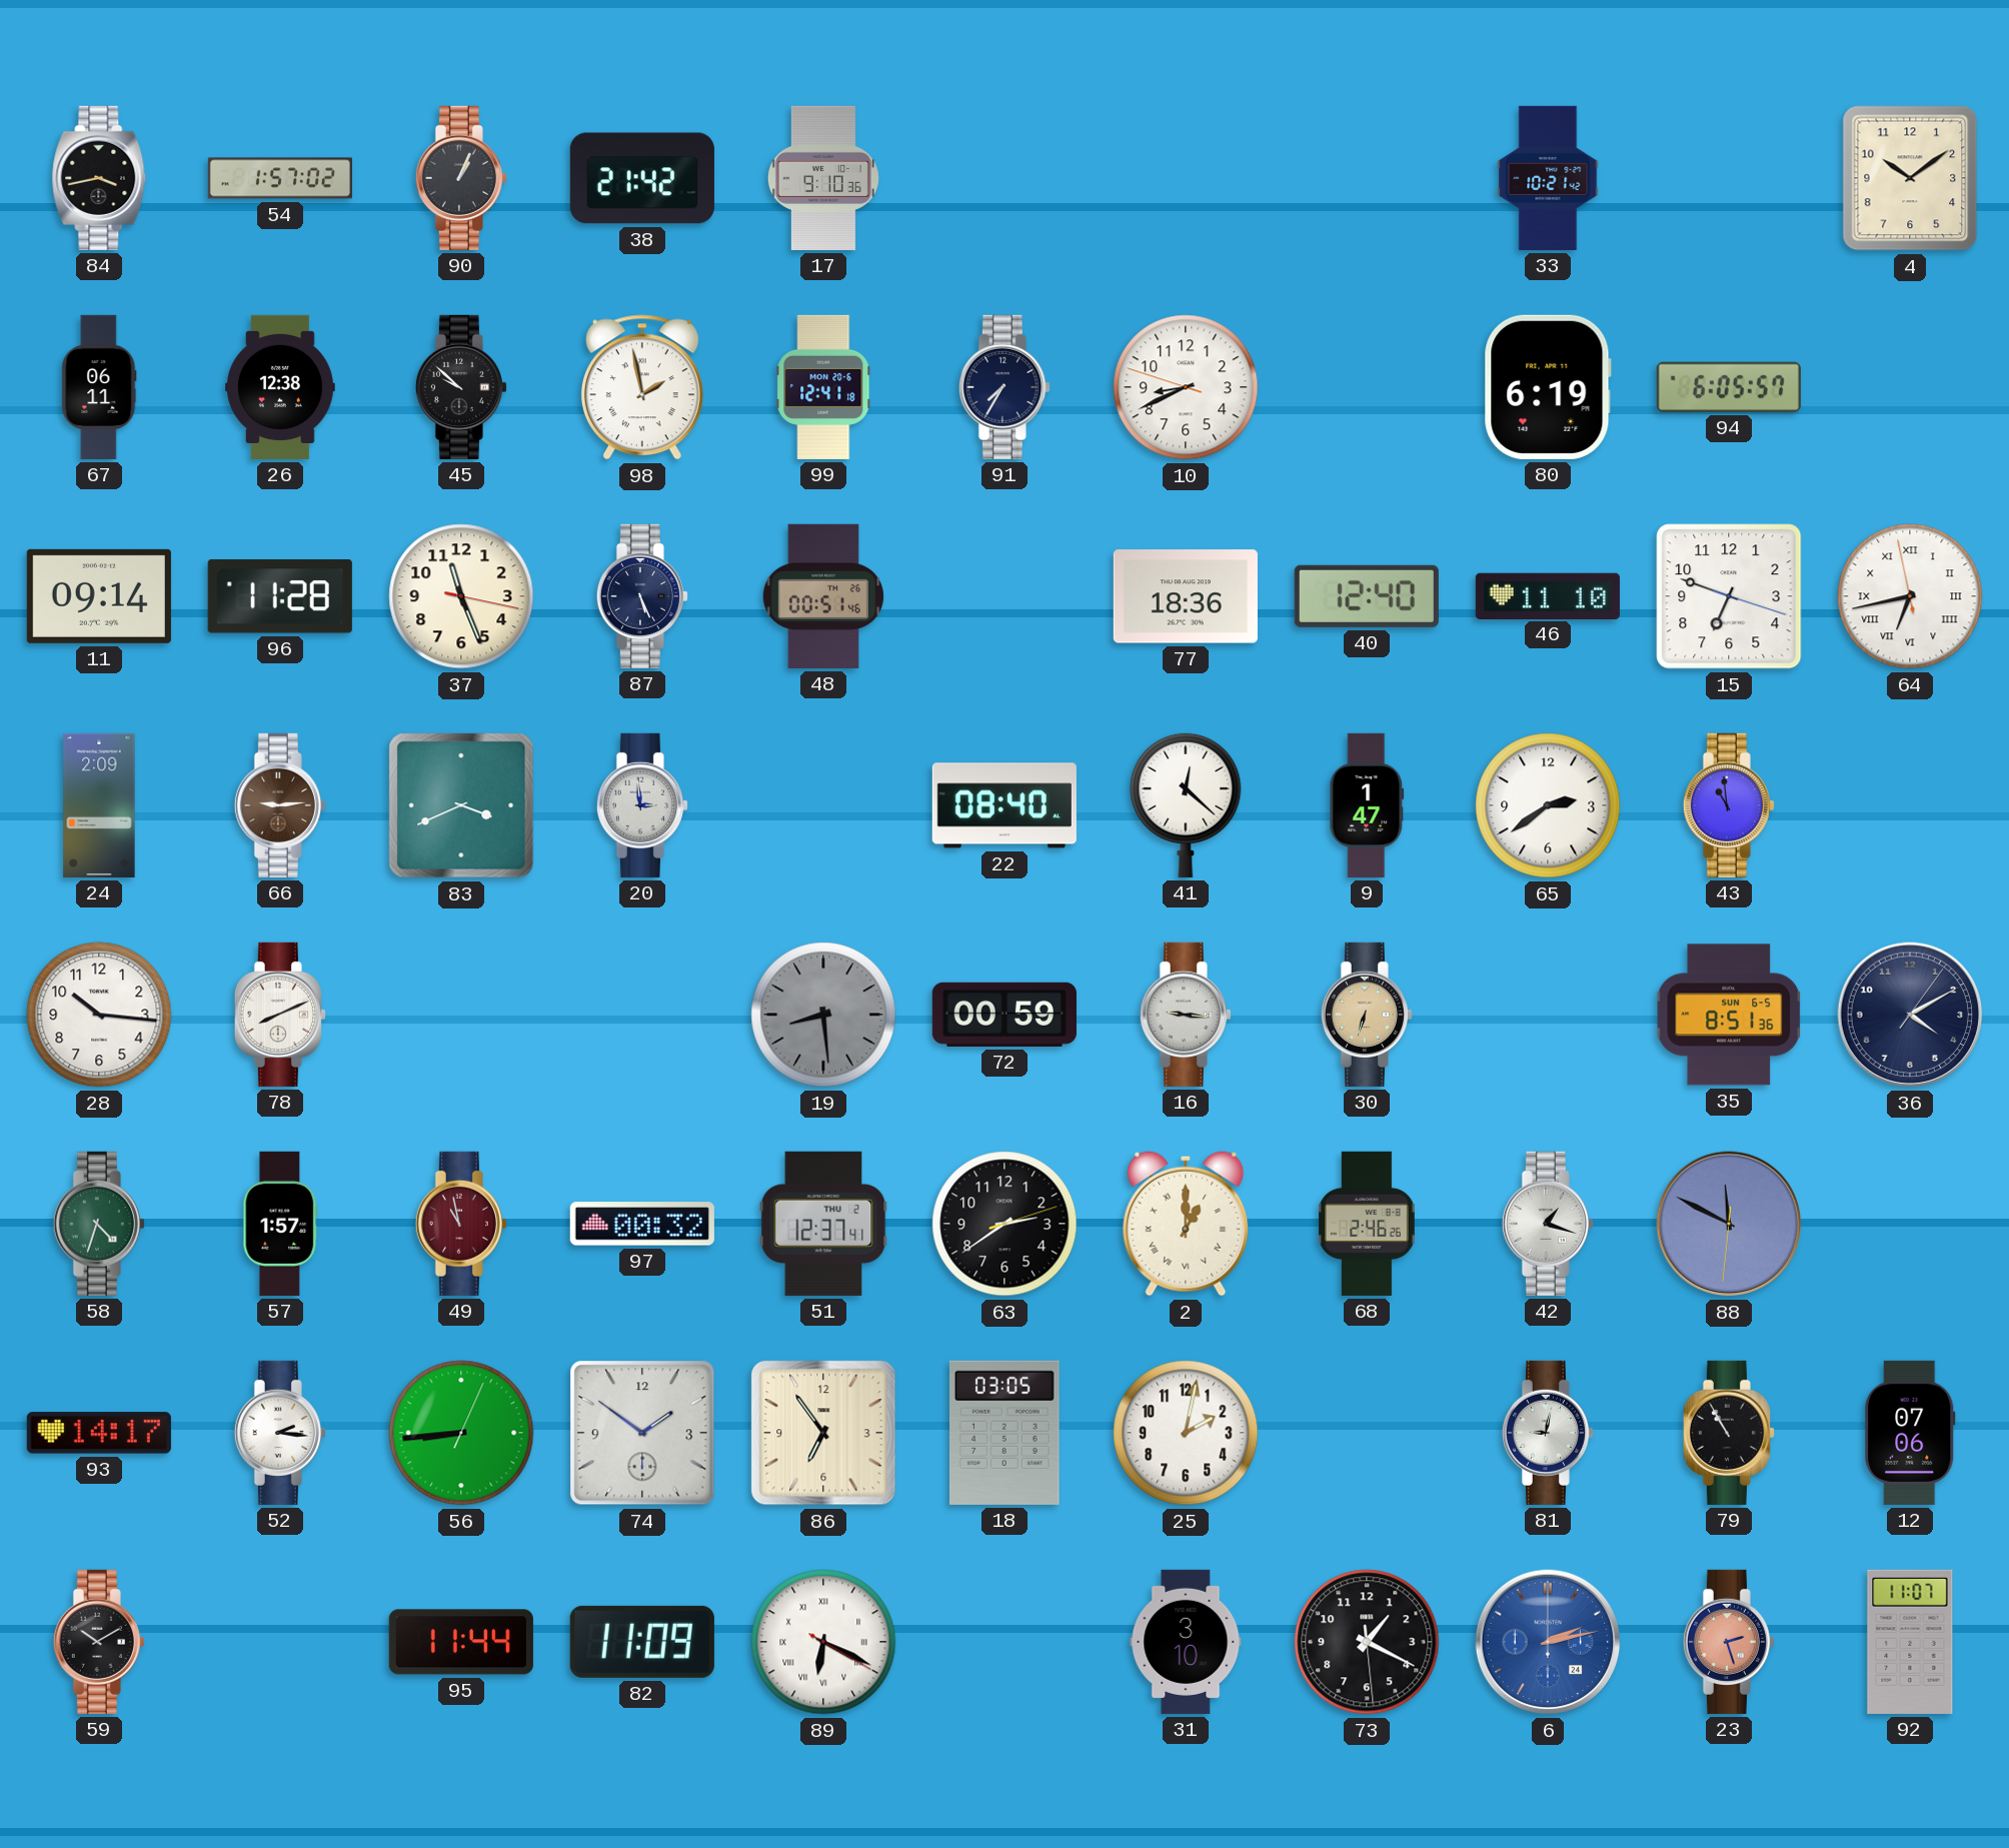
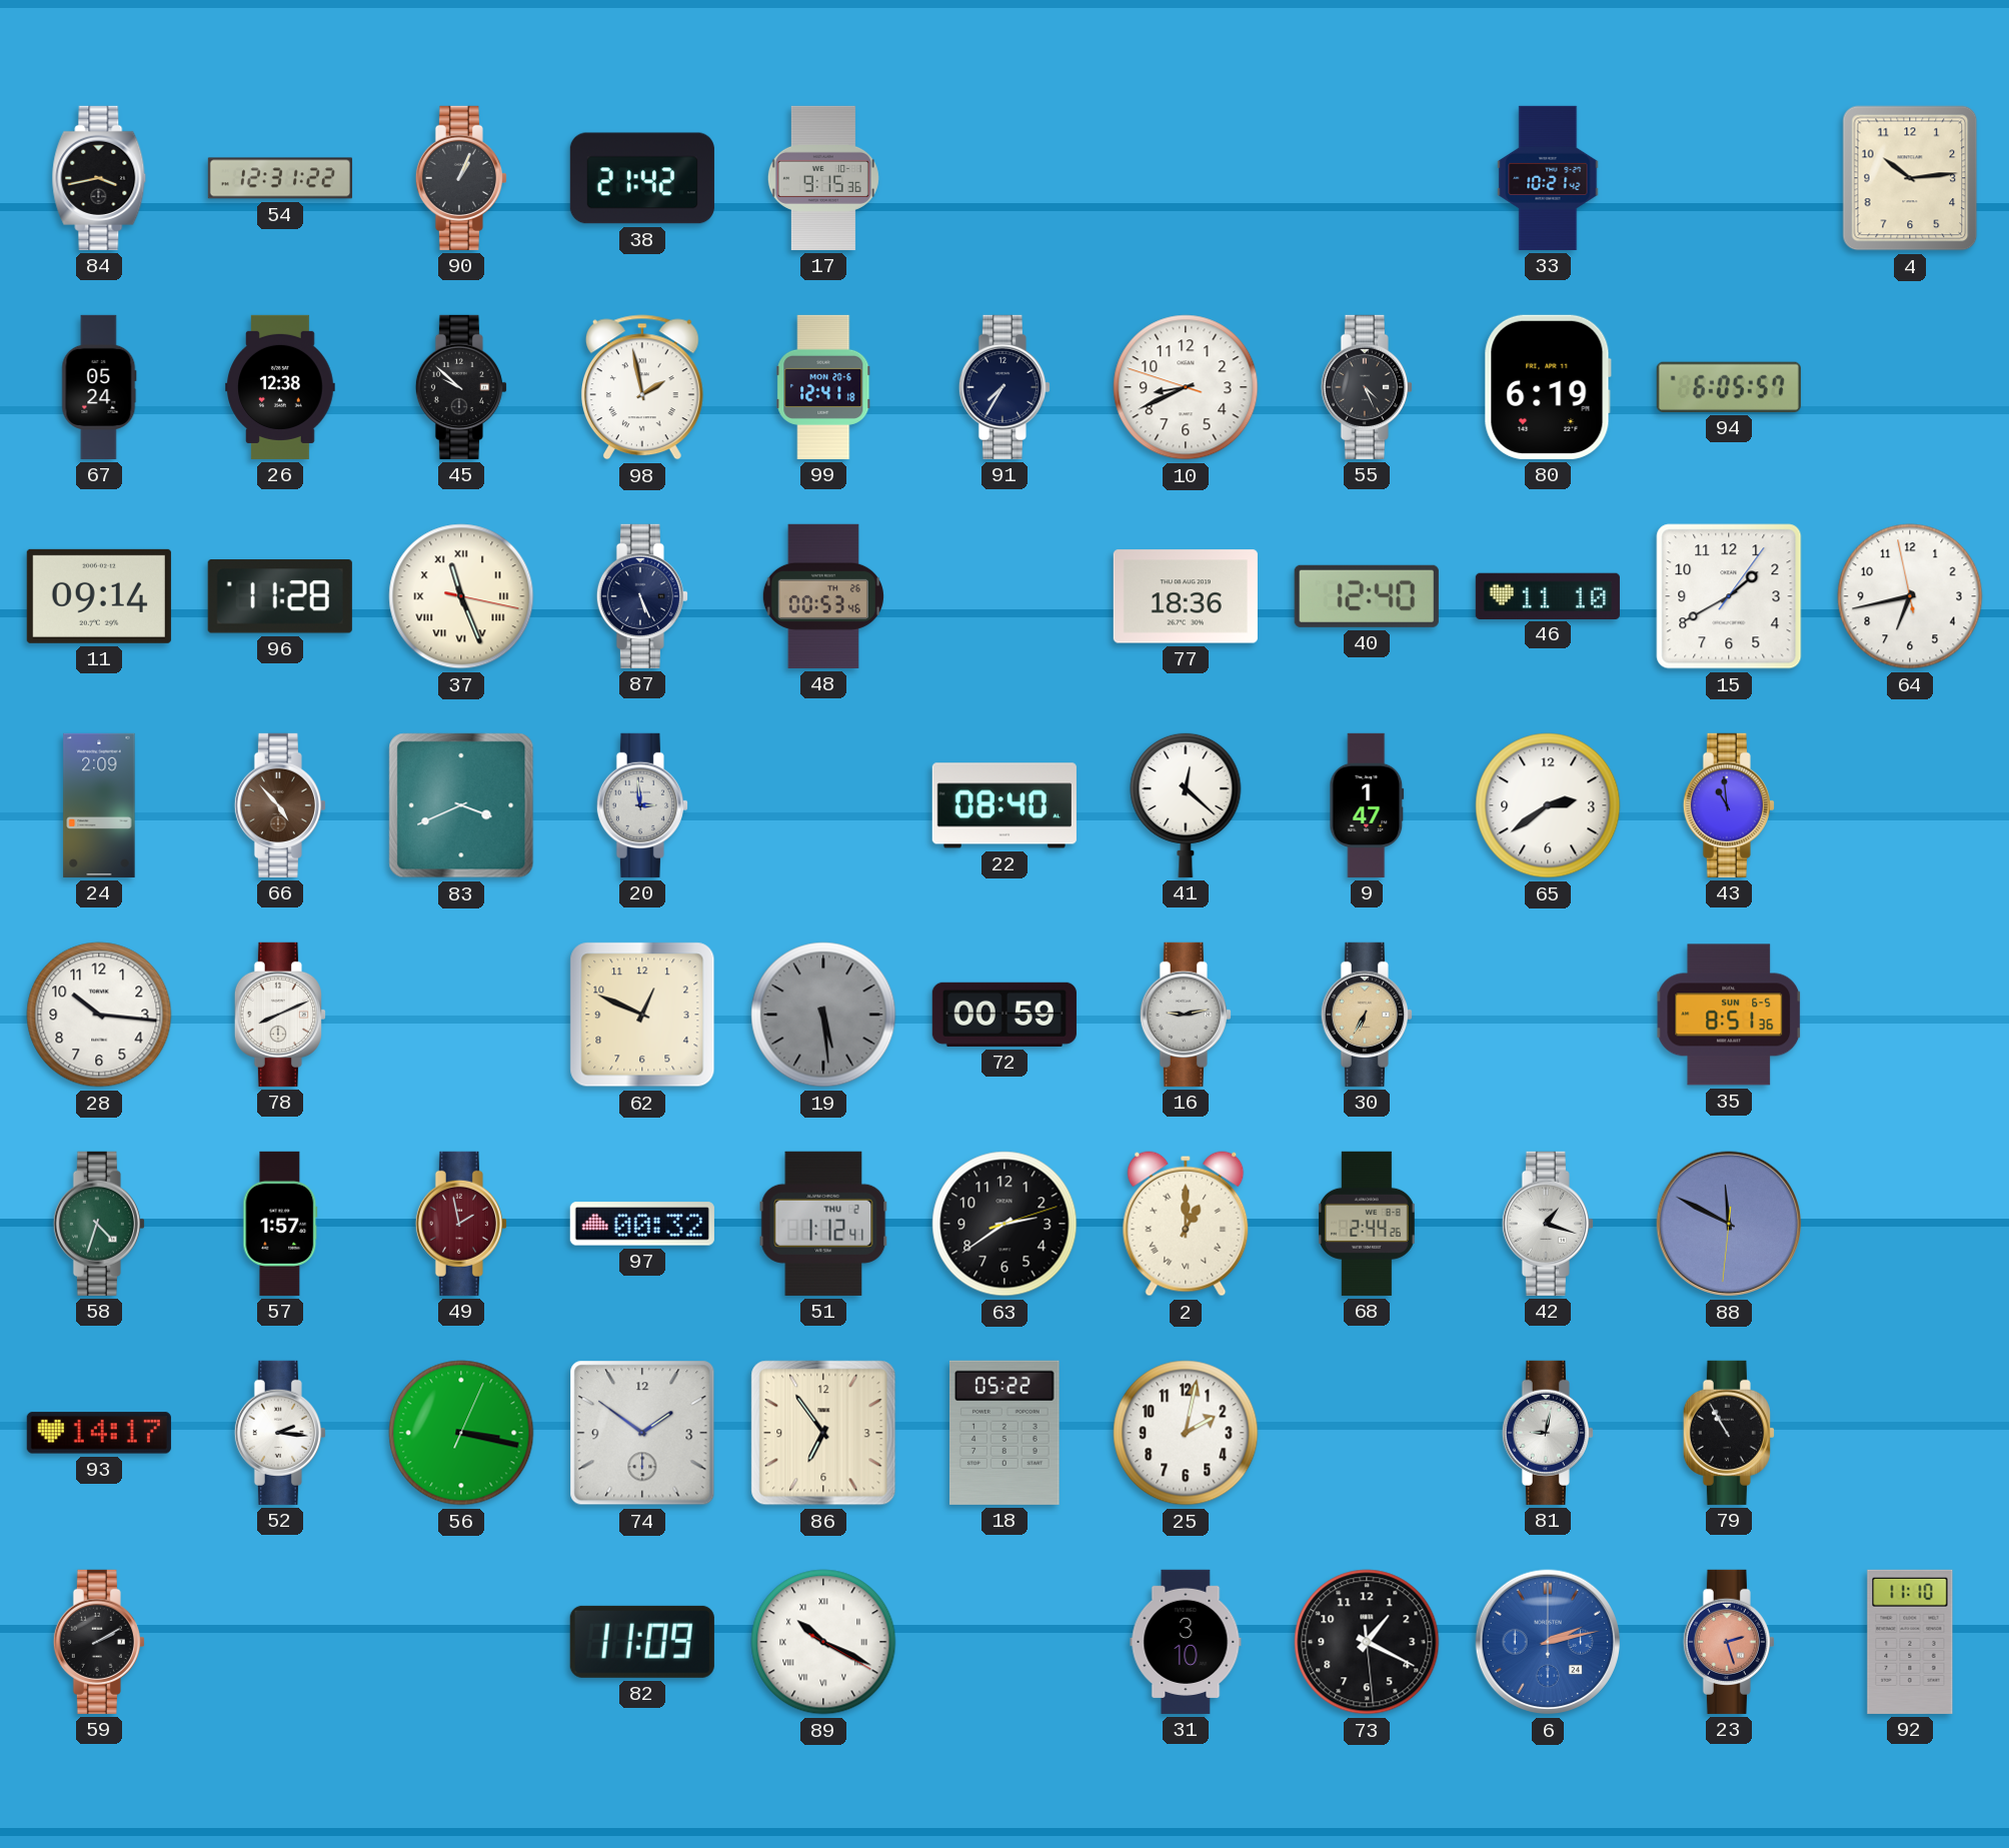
54: 1:57 -> 12:31
17: 9:10 -> 9:15
4: 10:09 -> 10:14
67: 06:11 -> 05:24
55: none -> 4:26
37 numerals: Arabic -> Roman
48: 00:51 -> 00:53
15: 6:48 -> 1:40
64 numerals: Roman -> Arabic
66: 9:14 -> 4:53
62: none -> 12:49
19: 8:29 -> 5:29
16: 9:16 -> 9:13
30: 6:33 -> 6:35
36: 4:10 -> none
49: 10:58 -> 1:58
51: 12:37 -> 1:12
68: 2:46 -> 2:44
56: 8:44 -> 3:17
18: 03:05 -> 05:22
12: 07:06 -> none
59: 10:10 -> 2:10
95: 11:44 -> none
89: 6:19 -> 10:19
92: 11:07 -> 11:10
